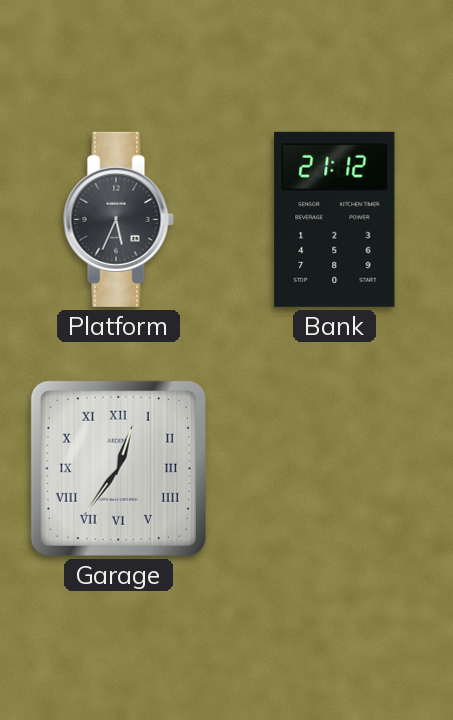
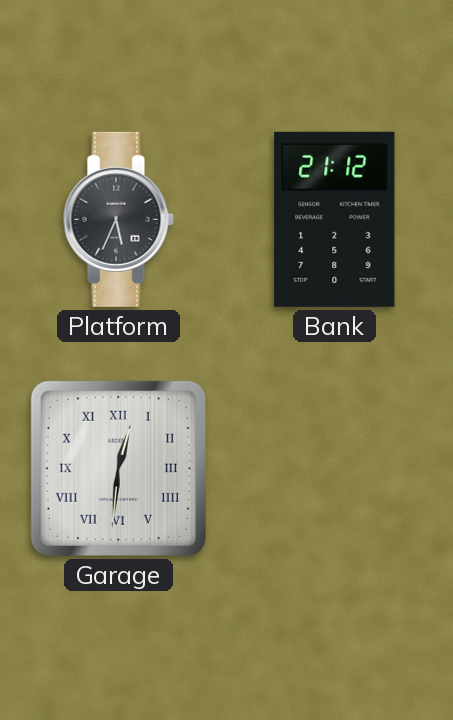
Garage: 12:36 -> 12:31
